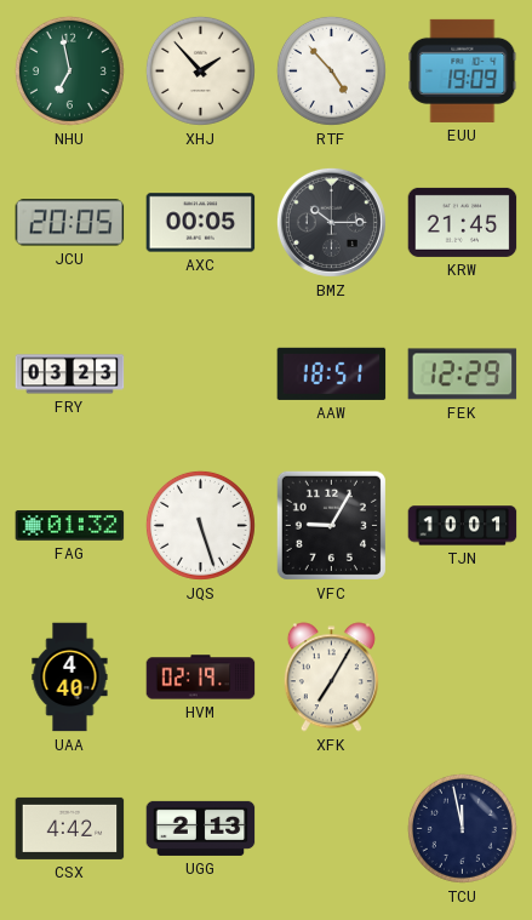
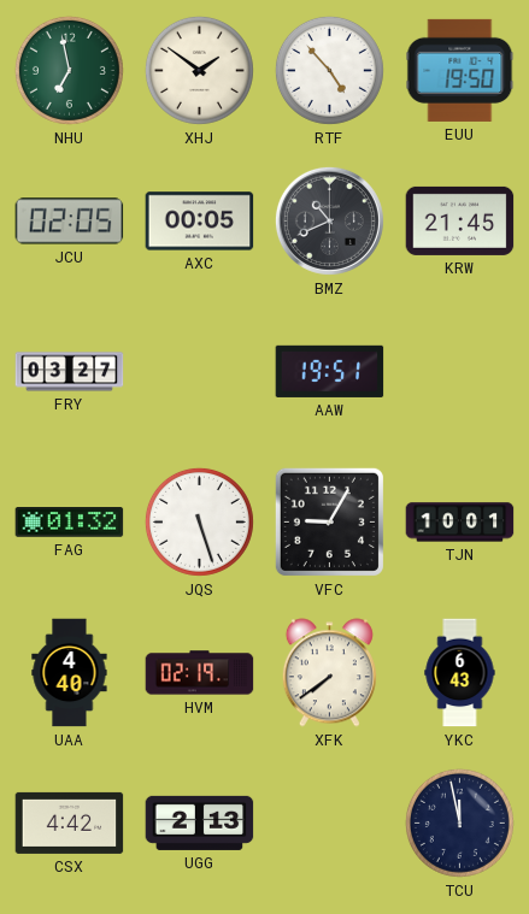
XHJ: 1:53 -> 1:51
EUU: 19:09 -> 19:50
JCU: 20:05 -> 02:05
BMZ: 10:15 -> 10:41
FRY: 03:23 -> 03:27
AAW: 18:51 -> 19:51
FEK: 12:29 -> none
XFK: 7:05 -> 7:39
YKC: none -> 6:43
